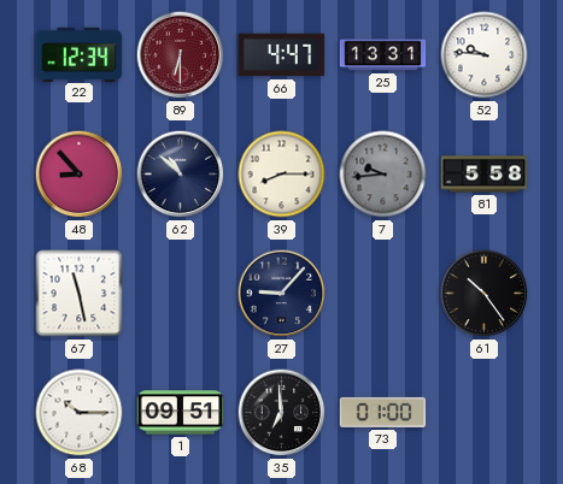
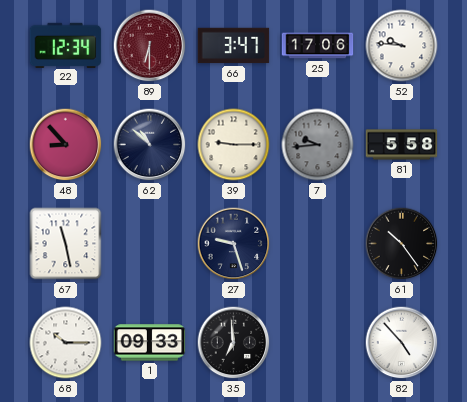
66: 4:47 -> 3:47
25: 13:31 -> 17:06
39: 8:15 -> 9:15
27: 9:07 -> 9:27
1: 09:51 -> 09:33
73: 01:00 -> none
82: none -> 4:53
